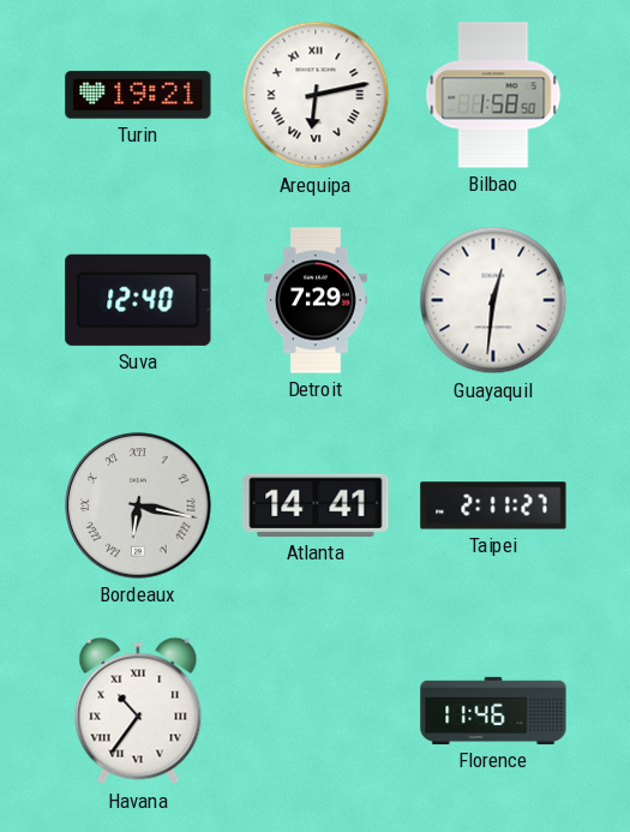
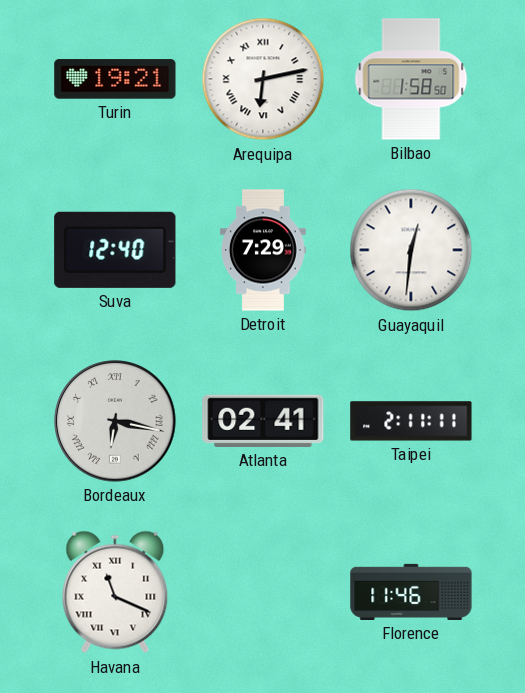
Atlanta: 14:41 -> 02:41
Taipei: 2:11:27 -> 2:11:11
Havana: 10:36 -> 11:19
